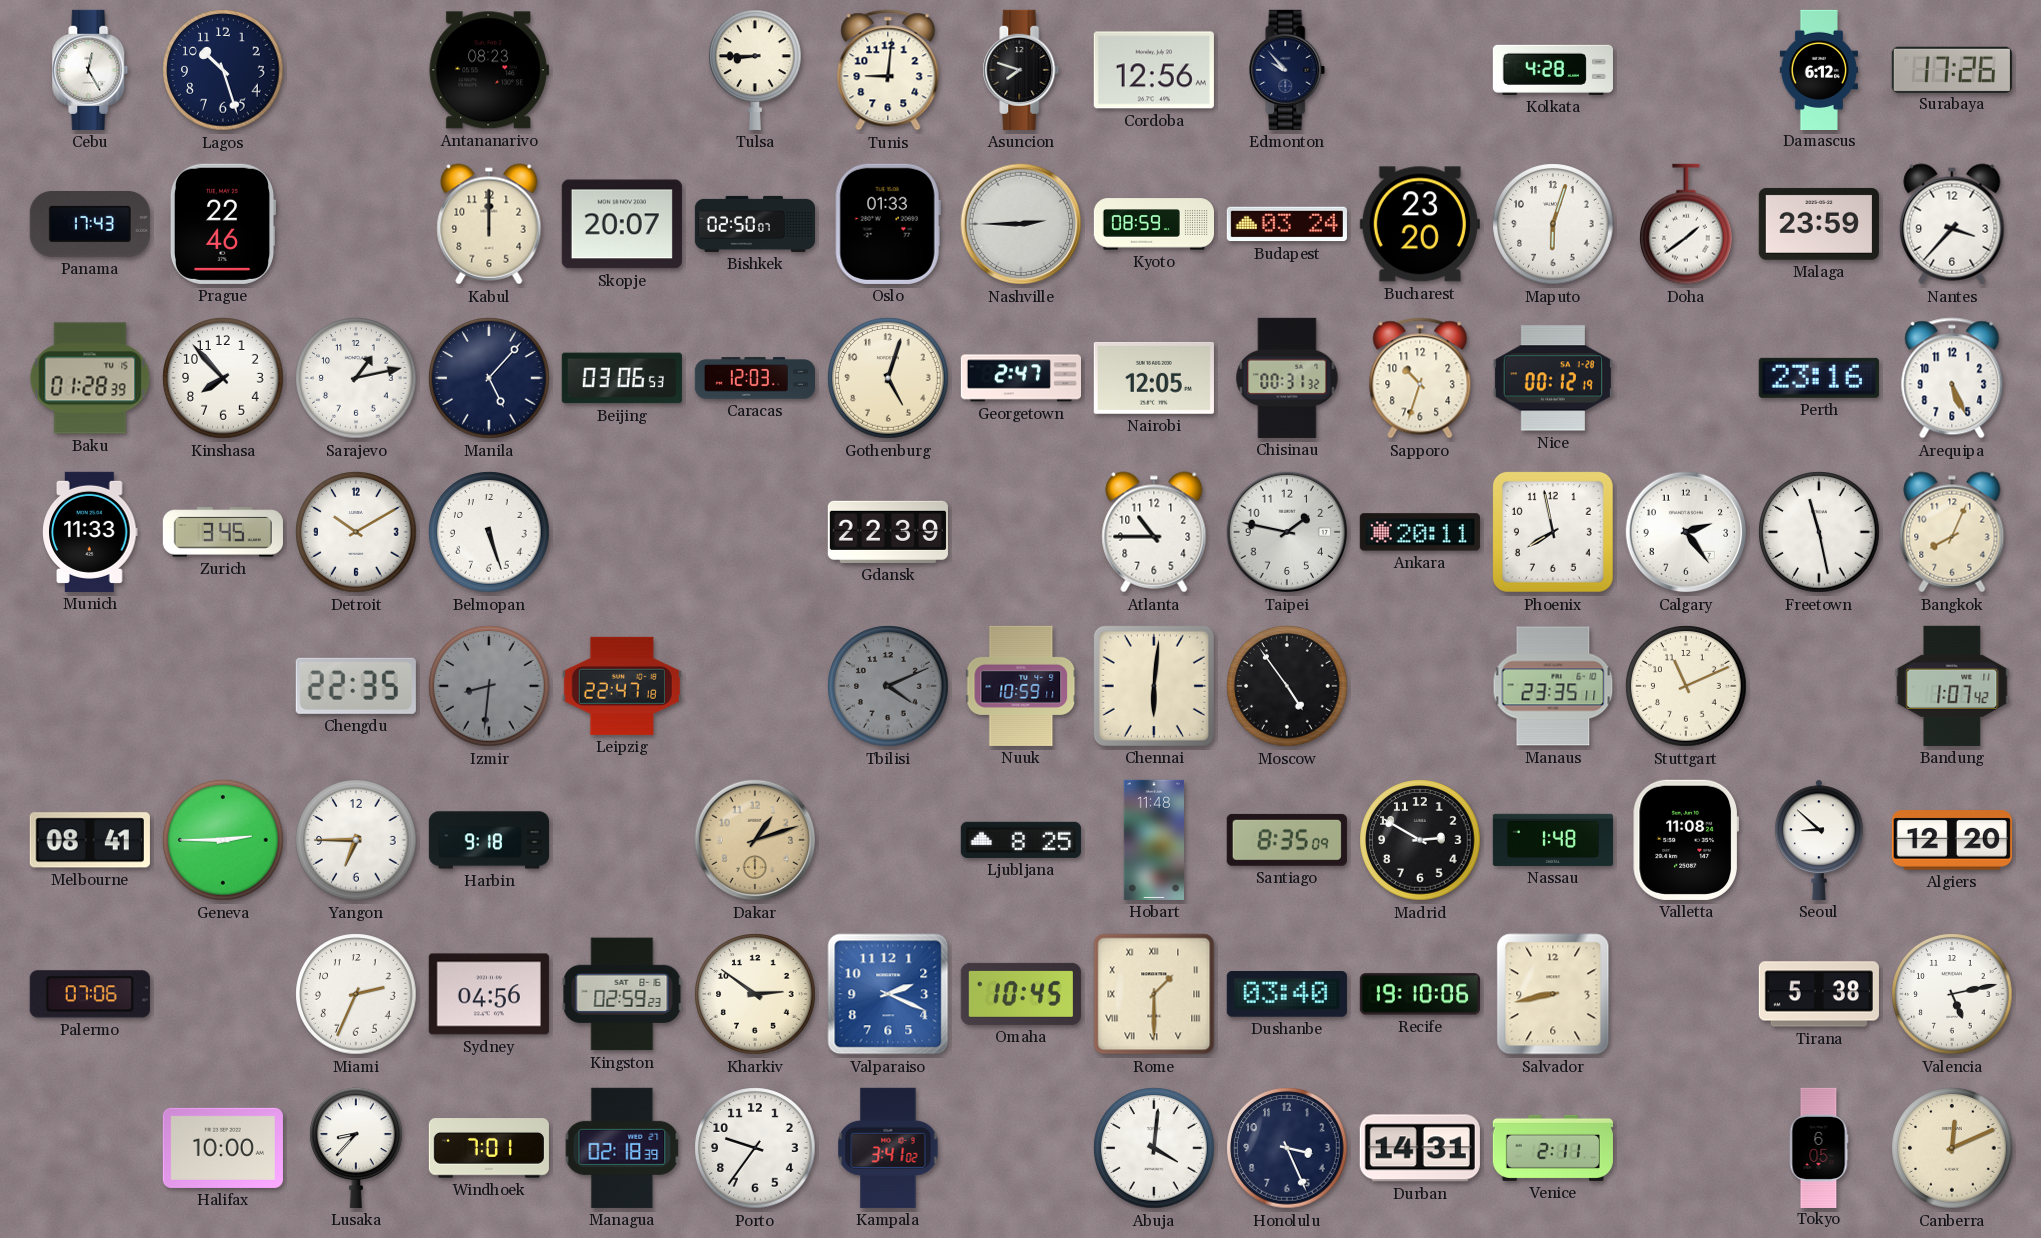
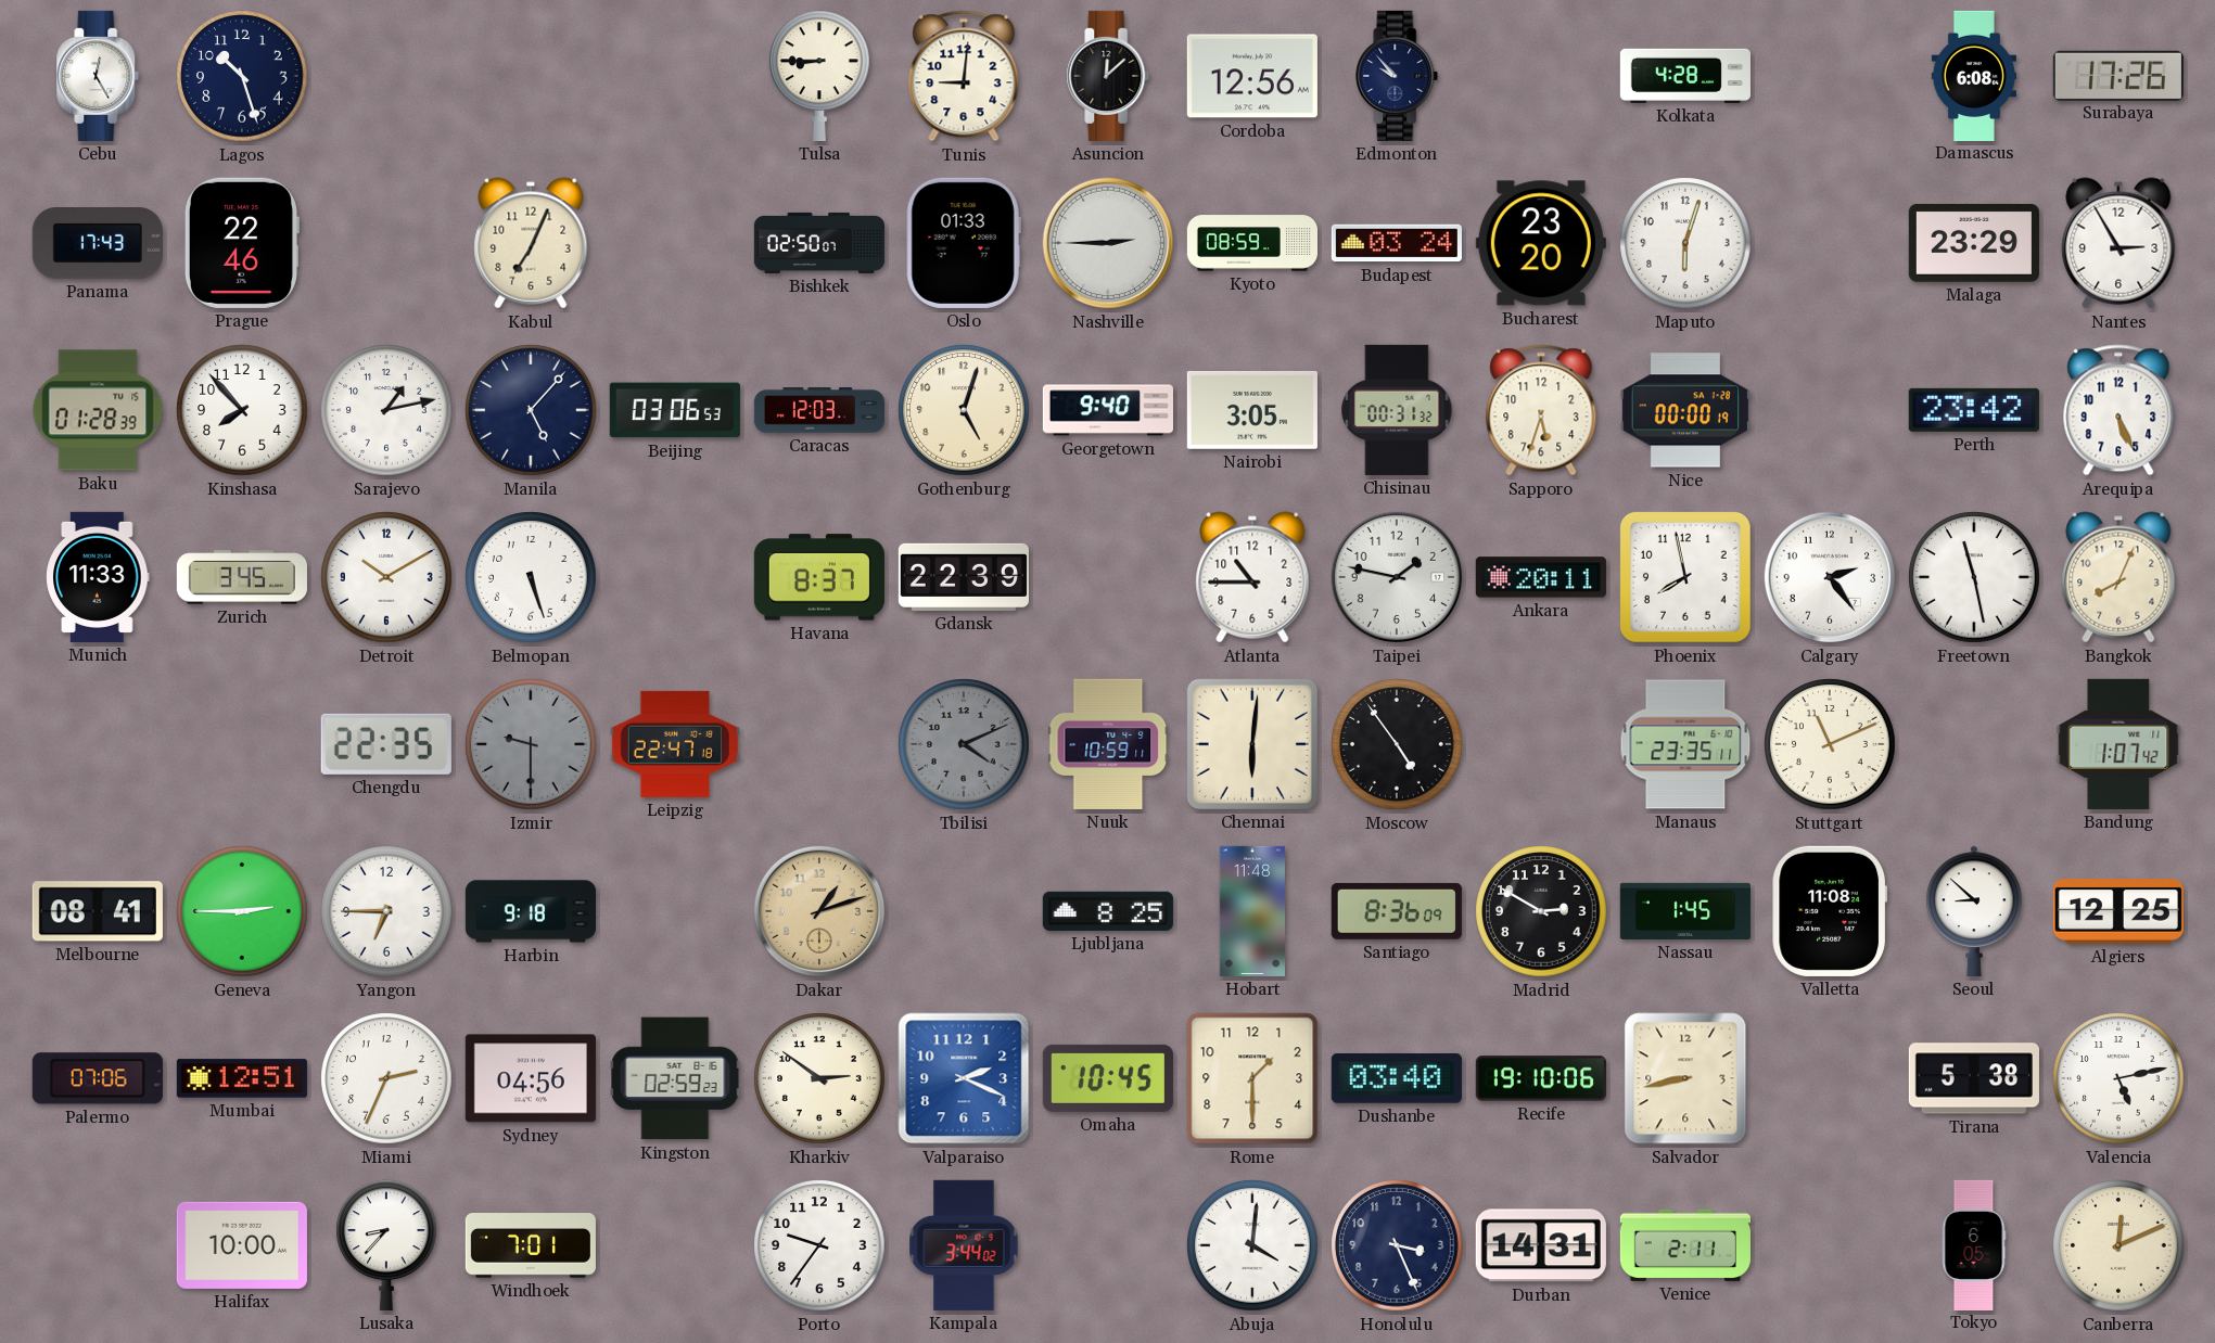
Antananarivo: 08:23 -> none
Asuncion: 7:48 -> 12:08
Damascus: 6:12 -> 6:08
Kabul: 12:00 -> 7:04
Skopje: 20:07 -> none
Doha: 1:39 -> none
Malaga: 23:59 -> 23:29
Nantes: 3:37 -> 2:55
Georgetown: 2:47 -> 9:40
Nairobi: 12:05 -> 3:05
Sapporo: 10:33 -> 5:33
Nice: 00:12 -> 00:00
Perth: 23:16 -> 23:42
Havana: none -> 8:37
Izmir: 8:31 -> 9:30
Santiago: 8:35 -> 8:36
Nassau: 1:48 -> 1:45
Algiers: 12:20 -> 12:25
Mumbai: none -> 12:51
Rome numerals: Roman -> Arabic
Managua: 02:18 -> none
Kampala: 3:41 -> 3:44
